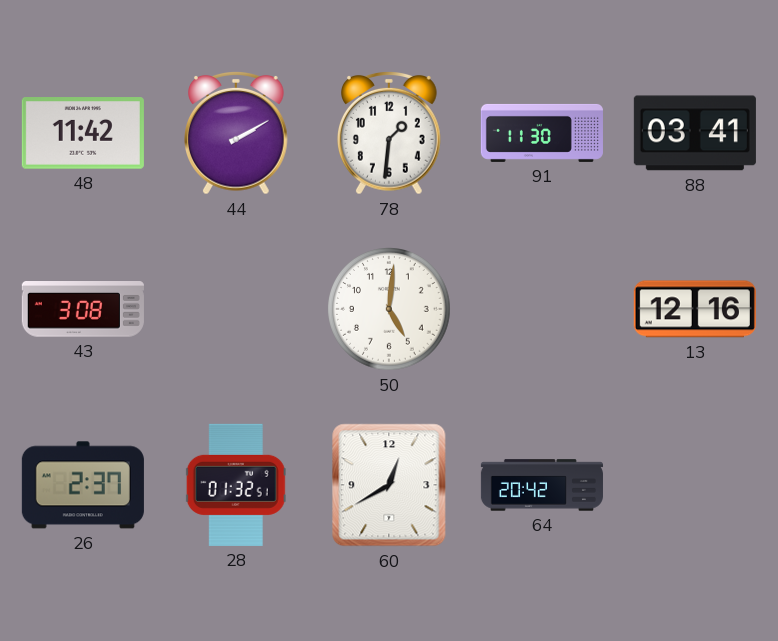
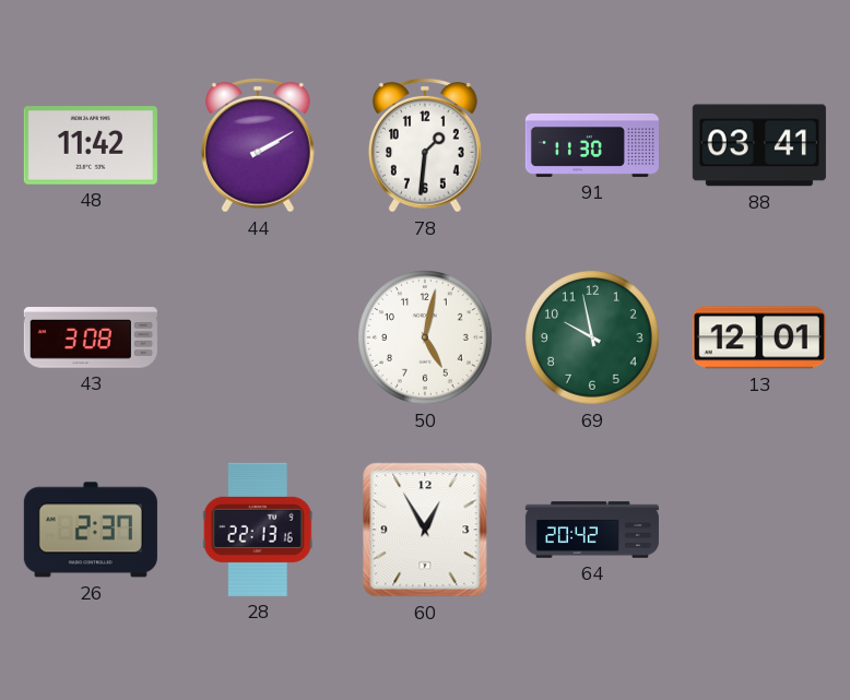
50: 5:01 -> 5:02
69: none -> 9:58
13: 12:16 -> 12:01
28: 01:32 -> 22:13
60: 12:40 -> 12:55
